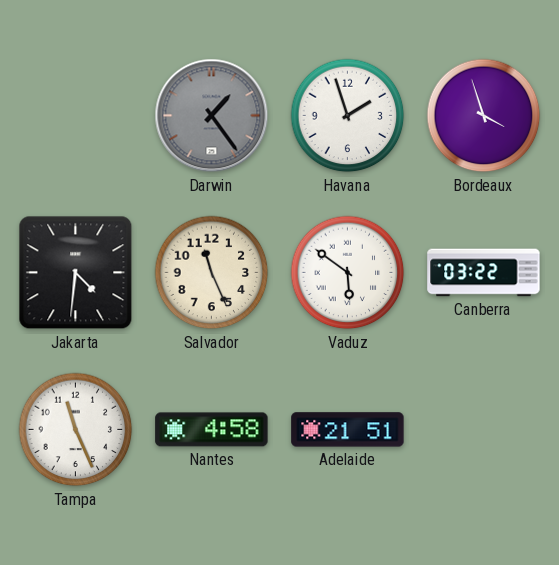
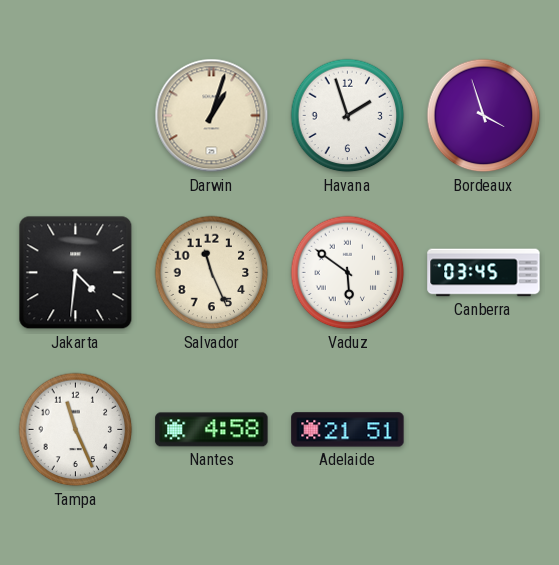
Darwin: 1:24 -> 1:03
Darwin dial: grey -> cream
Canberra: 03:22 -> 03:45
